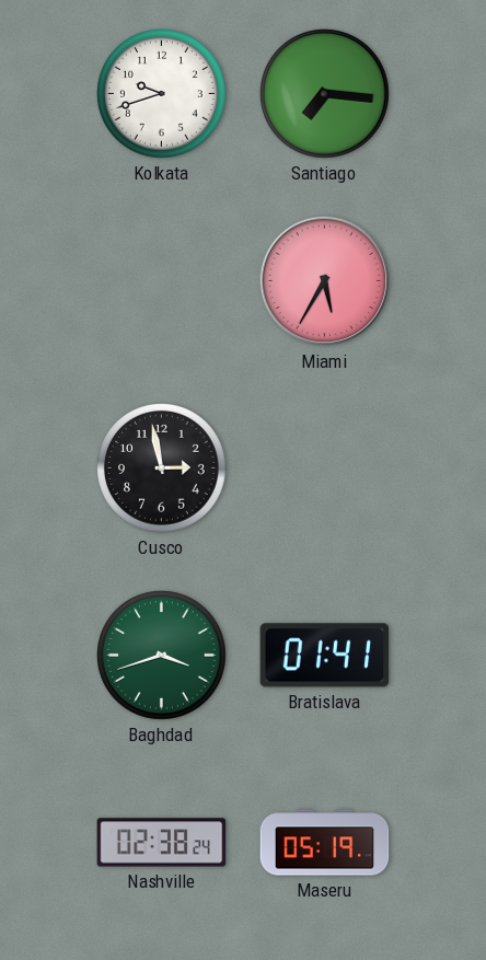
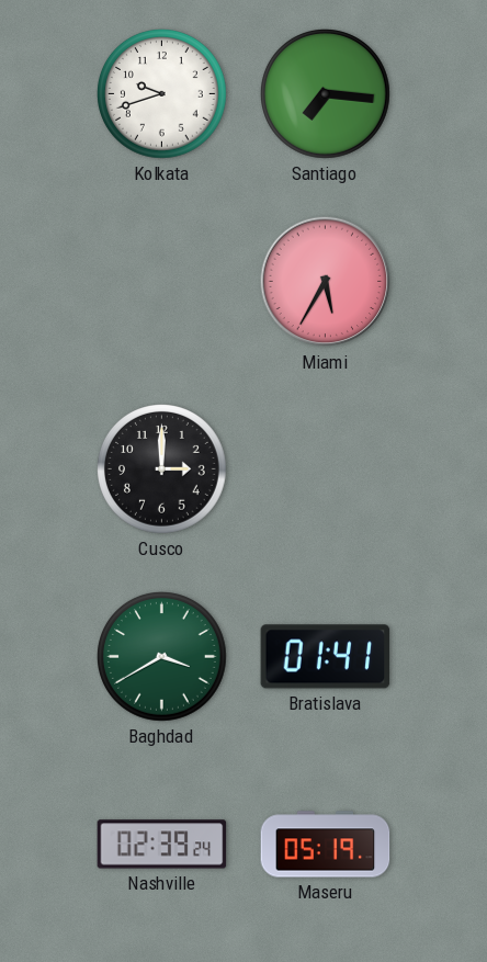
Cusco: 2:58 -> 3:00
Baghdad: 3:42 -> 3:40
Nashville: 02:38 -> 02:39
